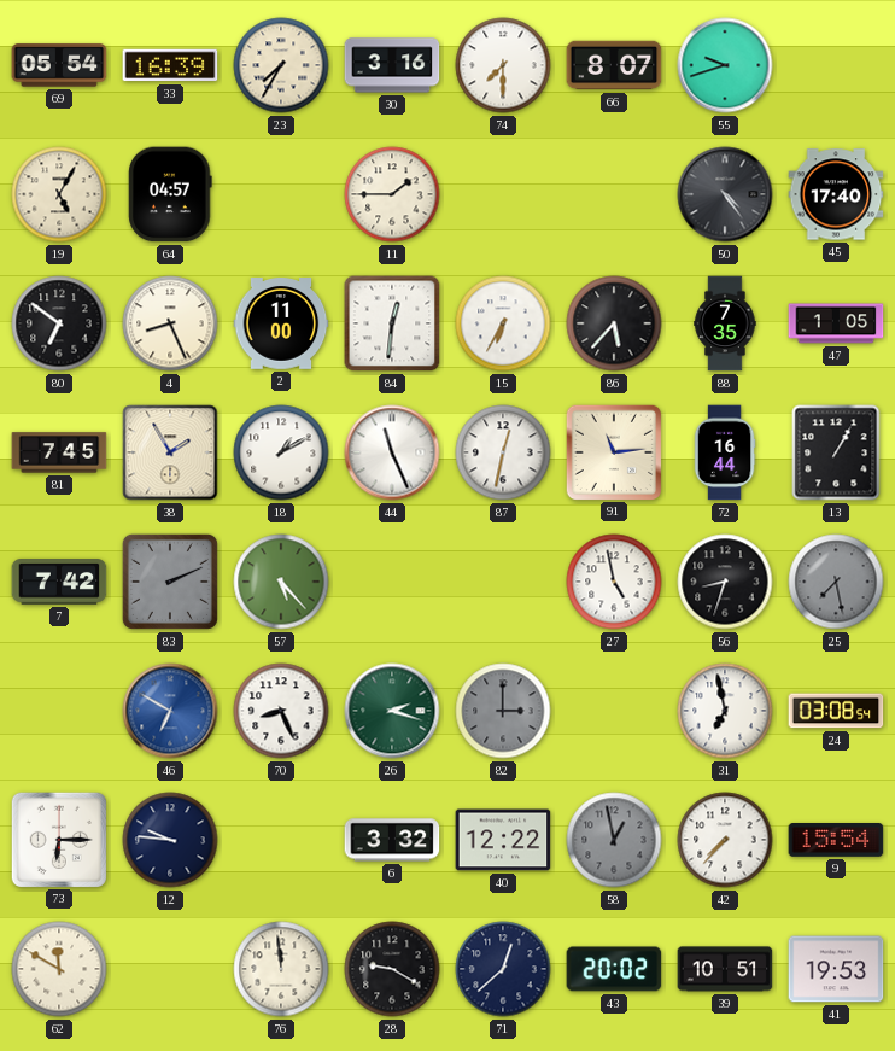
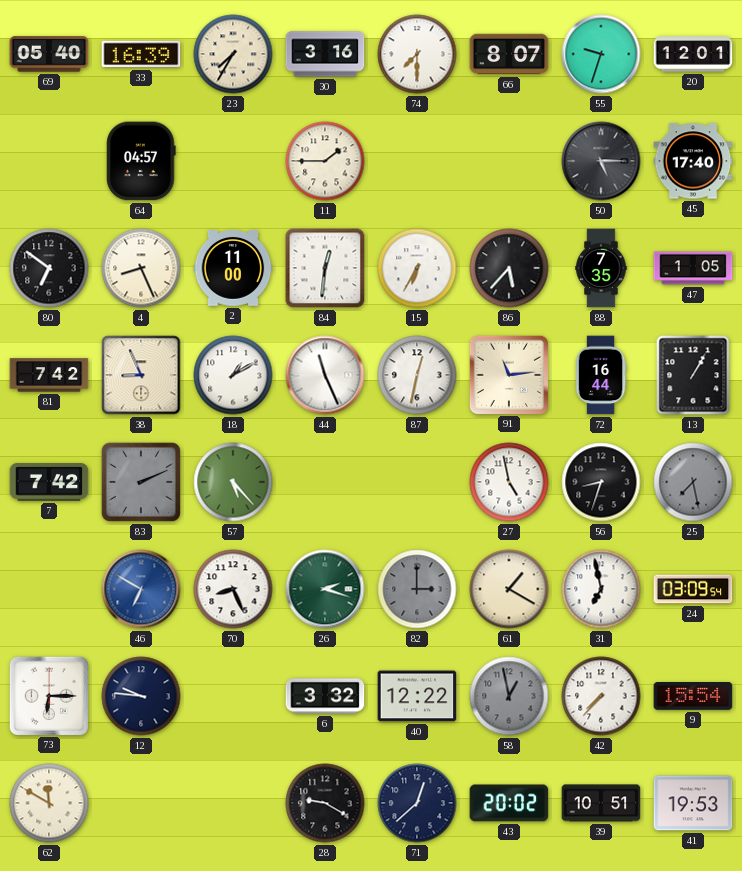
69: 05:54 -> 05:40
55: 9:42 -> 9:33
20: none -> 12:01
19: 5:05 -> none
50: 4:24 -> 5:15
81: 7:45 -> 7:42
38: 1:55 -> 8:56
61: none -> 1:20
24: 03:08 -> 03:09
76: 11:59 -> none
